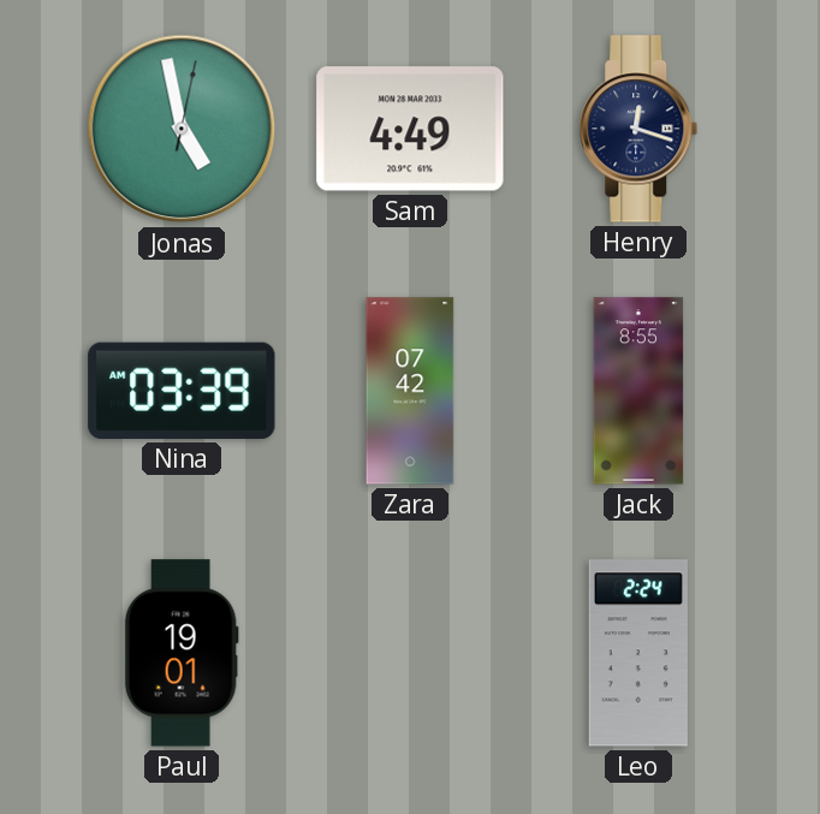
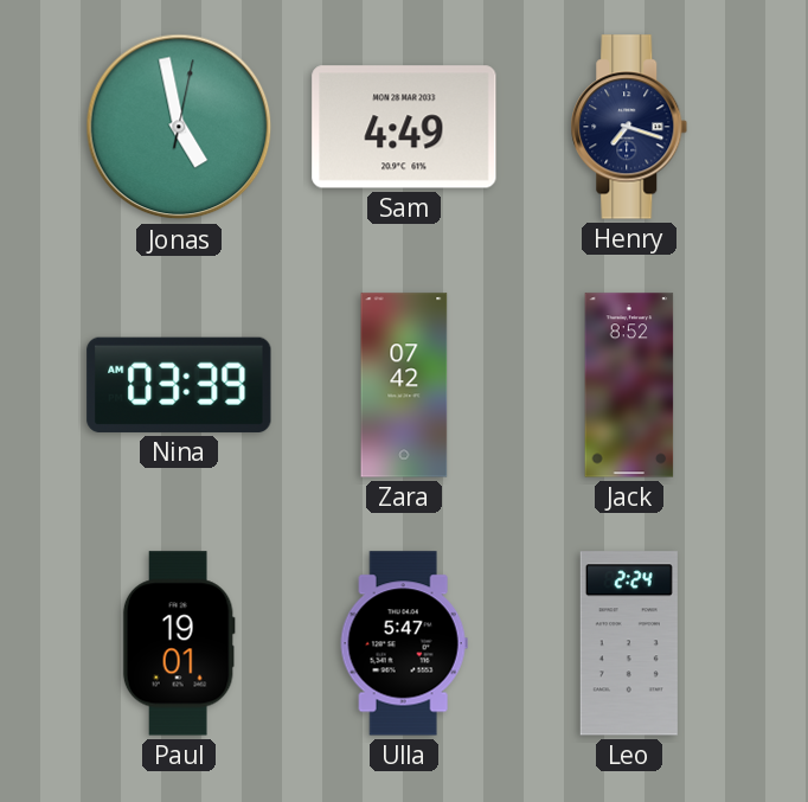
Henry: 12:18 -> 7:18
Jack: 8:55 -> 8:52
Ulla: none -> 5:47
